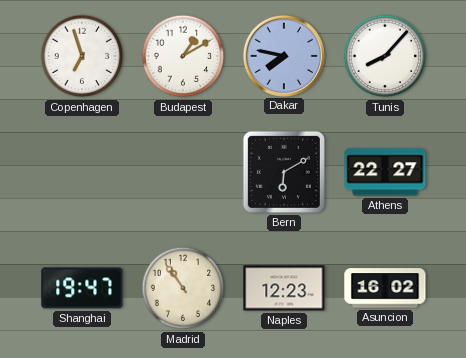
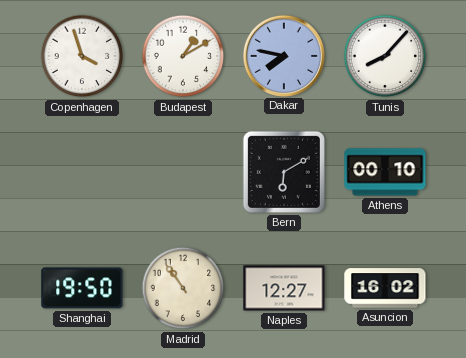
Copenhagen: 6:57 -> 3:57
Athens: 22:27 -> 00:10
Shanghai: 19:47 -> 19:50
Naples: 12:23 -> 12:27
